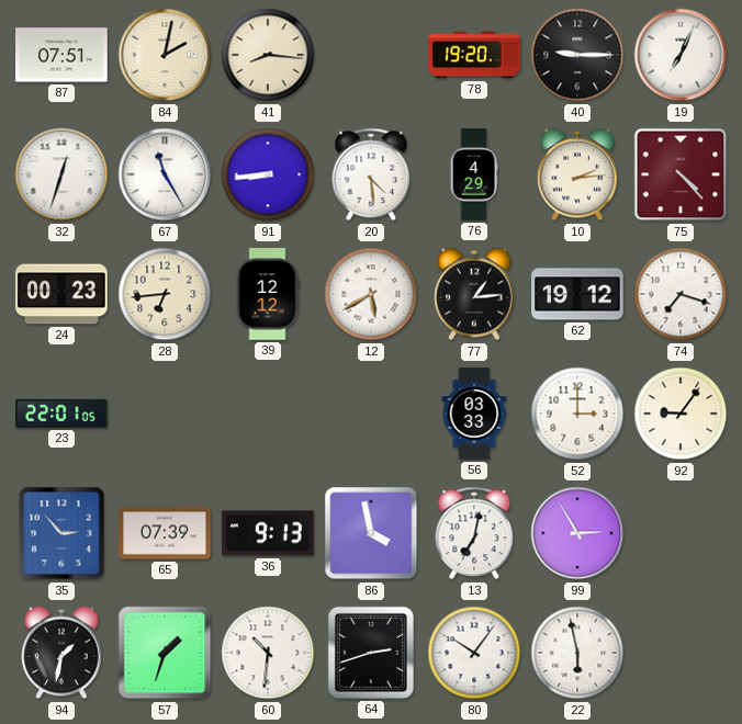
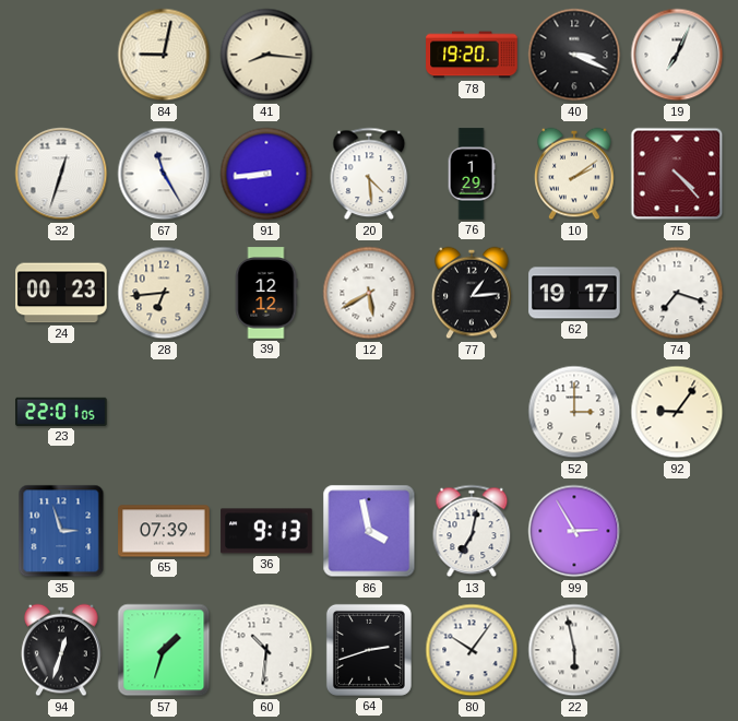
87: 07:51 -> none
84: 2:02 -> 9:02
40: 9:15 -> 3:19
76: 4:29 -> 1:29
10: 2:14 -> 2:09
62: 19:12 -> 19:17
56: 03:33 -> none
35: 2:53 -> 2:57
94: 1:32 -> 12:33
